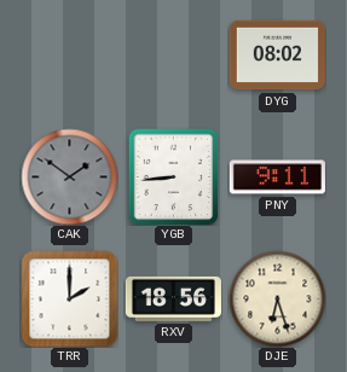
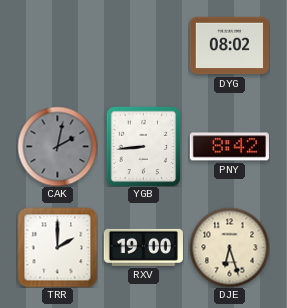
CAK: 1:51 -> 2:02
PNY: 9:11 -> 8:42
RXV: 18:56 -> 19:00
